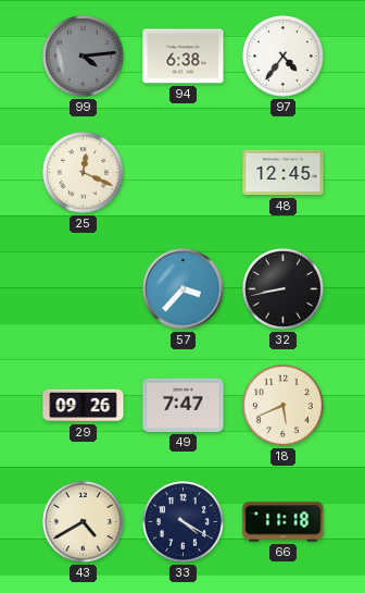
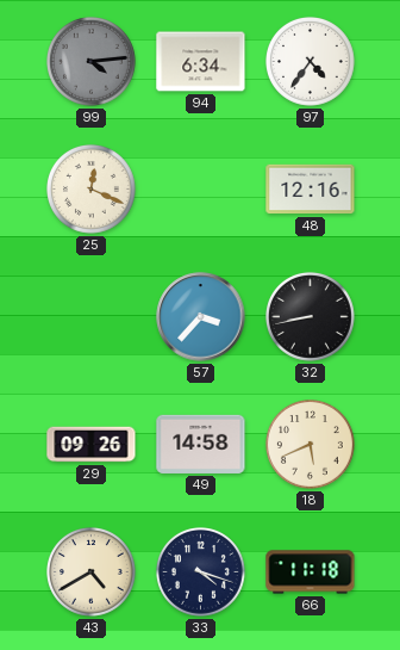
94: 6:38 -> 6:34
48: 12:45 -> 12:16
49: 7:47 -> 14:58
33: 4:20 -> 4:18
